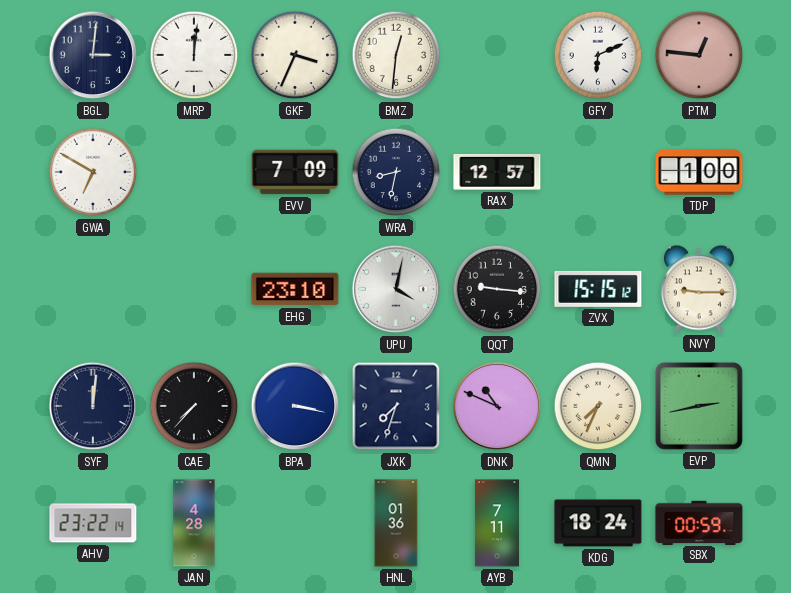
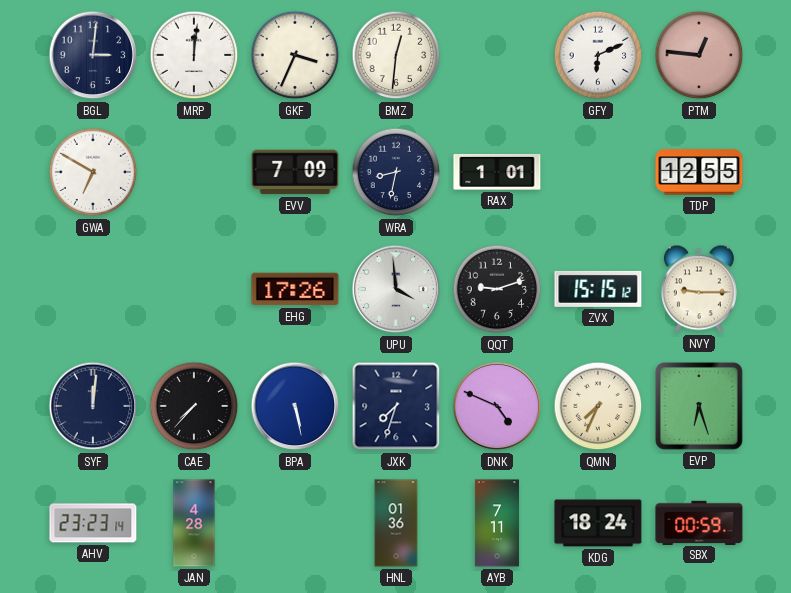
RAX: 12:57 -> 1:01
TDP: 1:00 -> 12:55
EHG: 23:10 -> 17:26
UPU: 4:02 -> 3:59
QQT: 9:16 -> 9:12
BPA: 3:17 -> 5:28
DNK: 10:49 -> 4:49
EVP: 2:43 -> 6:27
AHV: 23:22 -> 23:23
